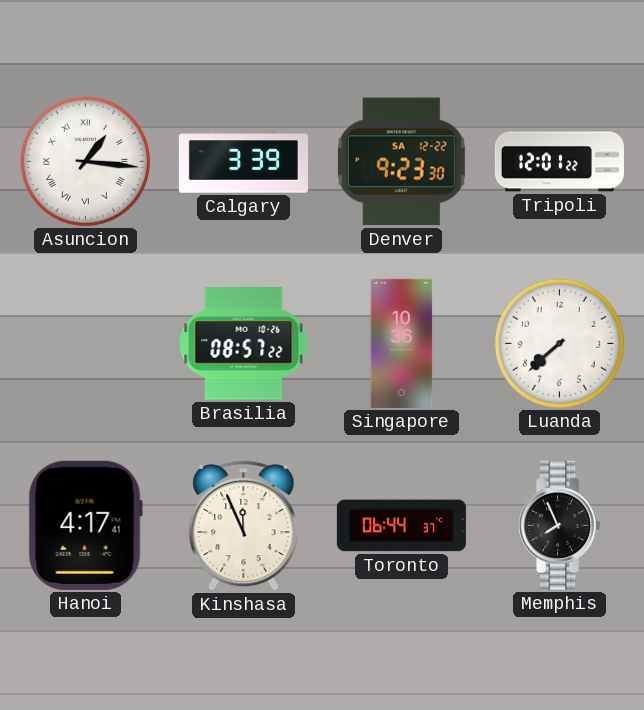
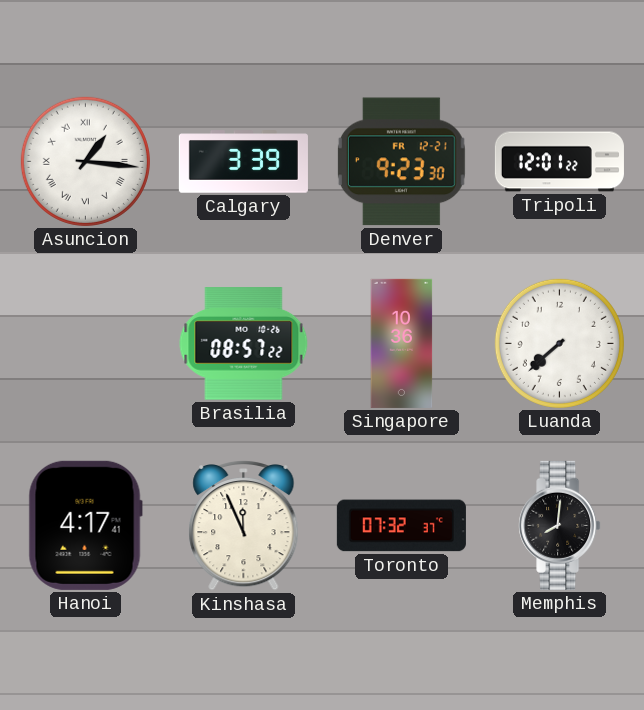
Denver date: SA 12-22 -> FR 12-21
Toronto: 06:44 -> 07:32
Memphis: 7:56 -> 8:01
